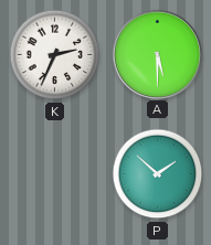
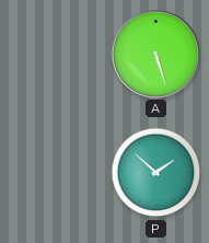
K: 2:34 -> none
A: 5:30 -> 5:27
